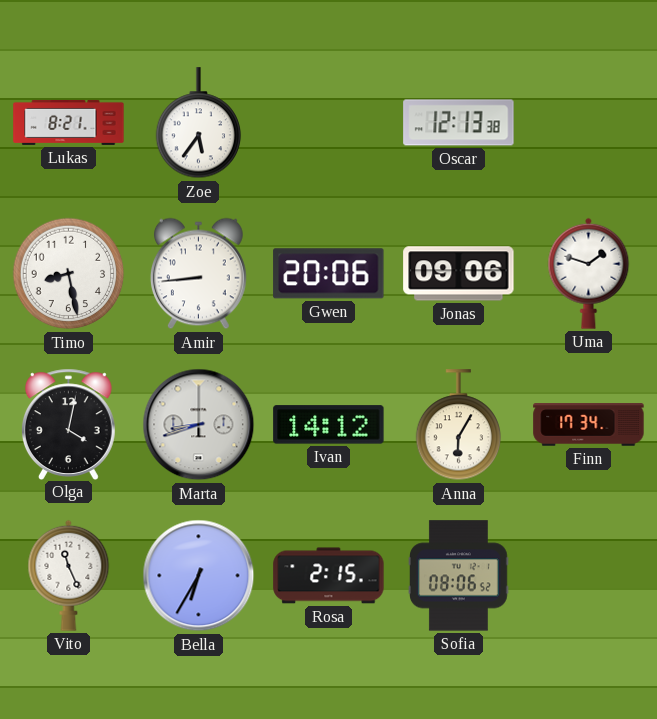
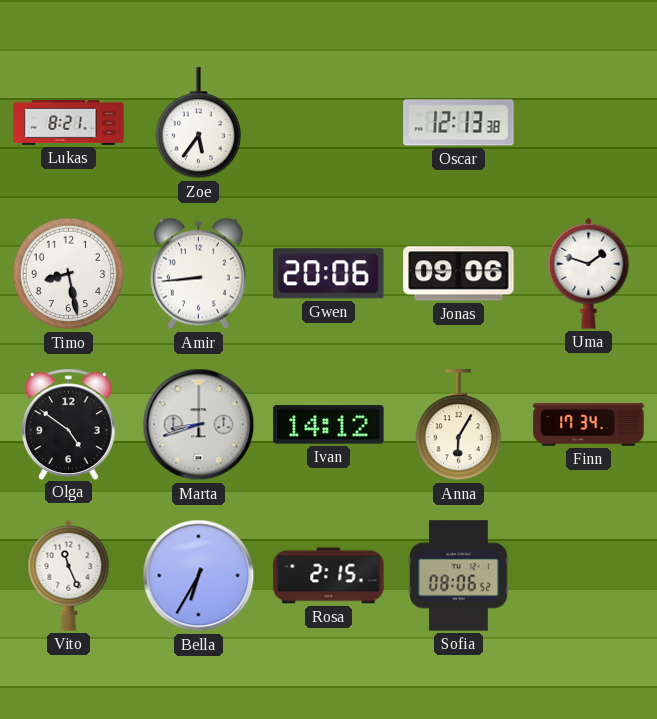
Olga: 4:02 -> 4:51
